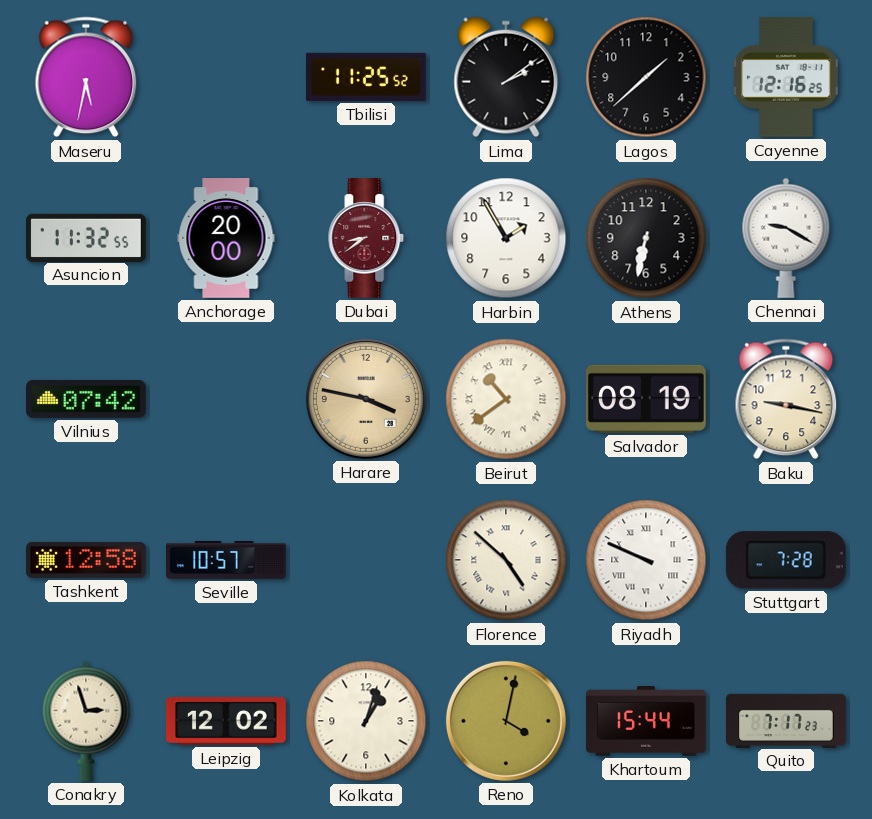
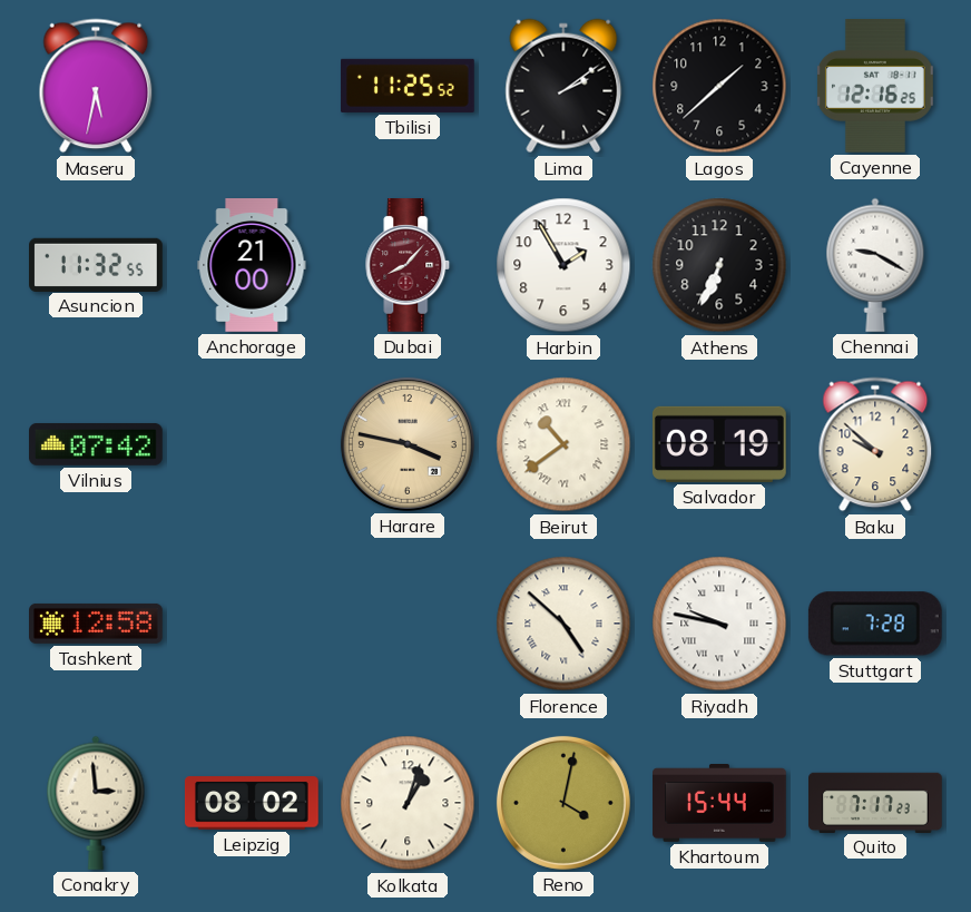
Anchorage: 20:00 -> 21:00
Dubai: 8:39 -> 8:07
Athens: 6:32 -> 6:34
Baku: 9:17 -> 9:52
Seville: 10:57 -> none
Riyadh: 9:49 -> 9:47
Conakry: 2:57 -> 2:59
Leipzig: 12:02 -> 08:02
